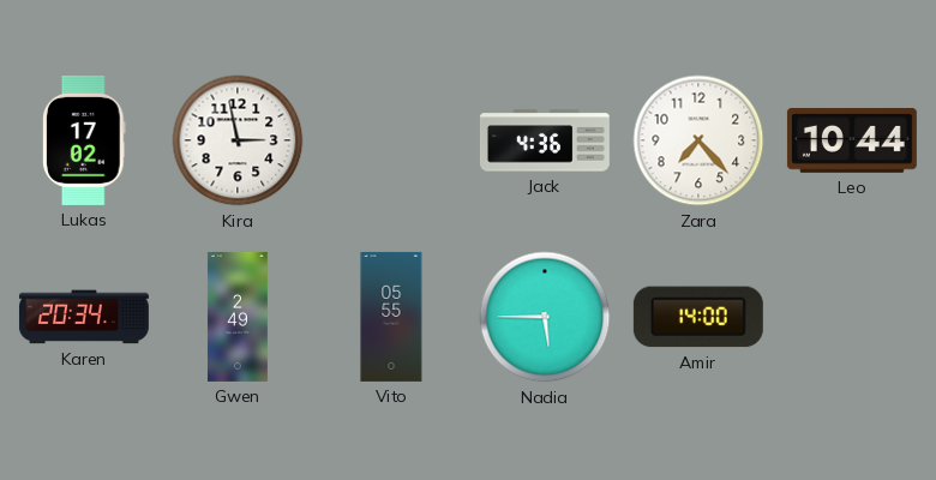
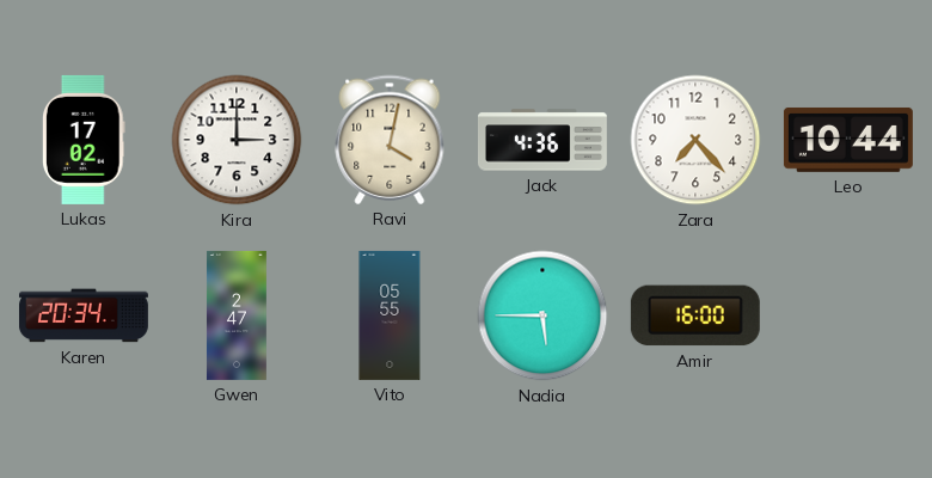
Kira: 2:58 -> 3:00
Ravi: none -> 4:02
Gwen: 2:49 -> 2:47
Amir: 14:00 -> 16:00
